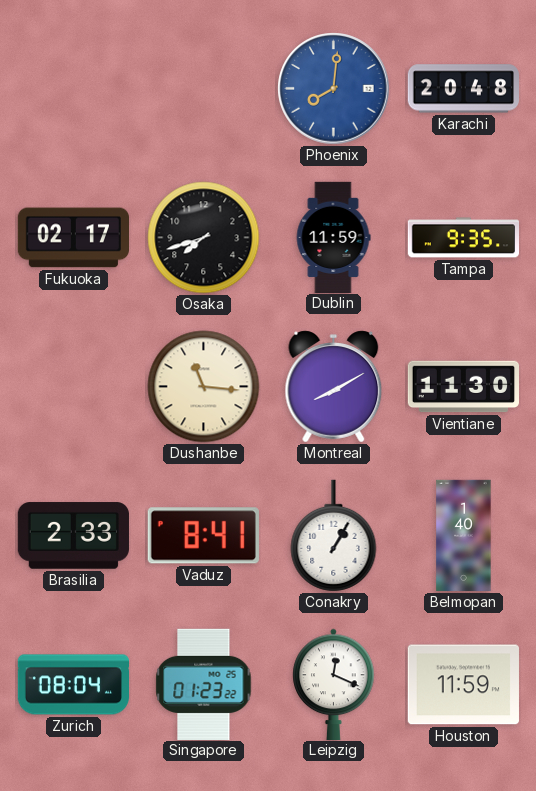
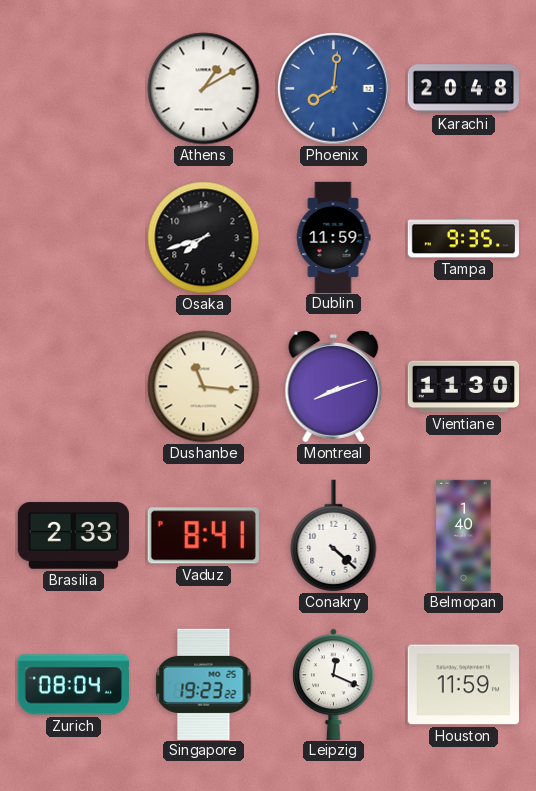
Athens: none -> 1:10
Fukuoka: 02:17 -> none
Montreal: 8:10 -> 8:12
Conakry: 1:05 -> 4:22
Singapore: 01:23 -> 19:23
